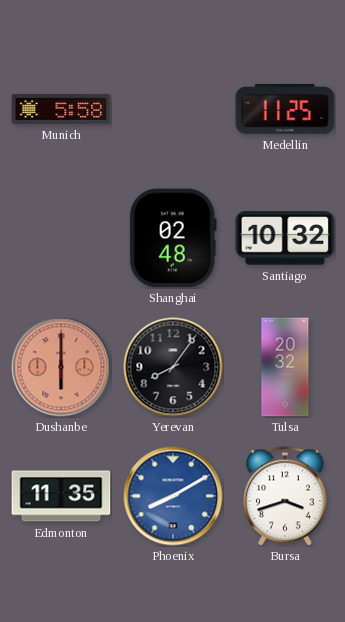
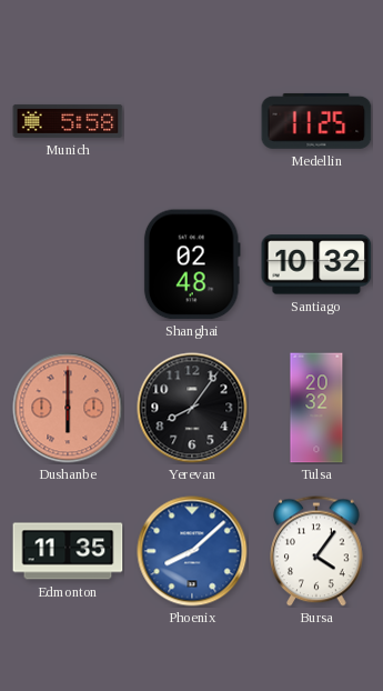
Phoenix: 8:10 -> 8:08
Bursa: 3:42 -> 4:06
